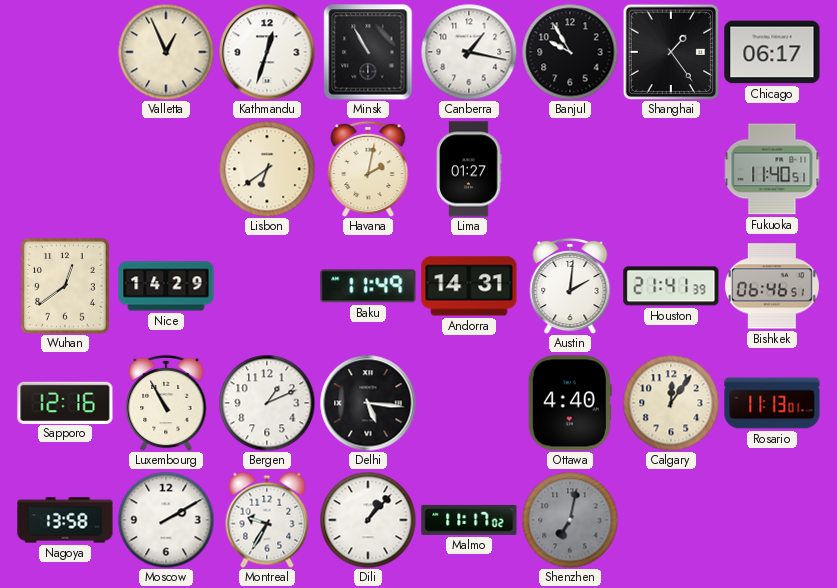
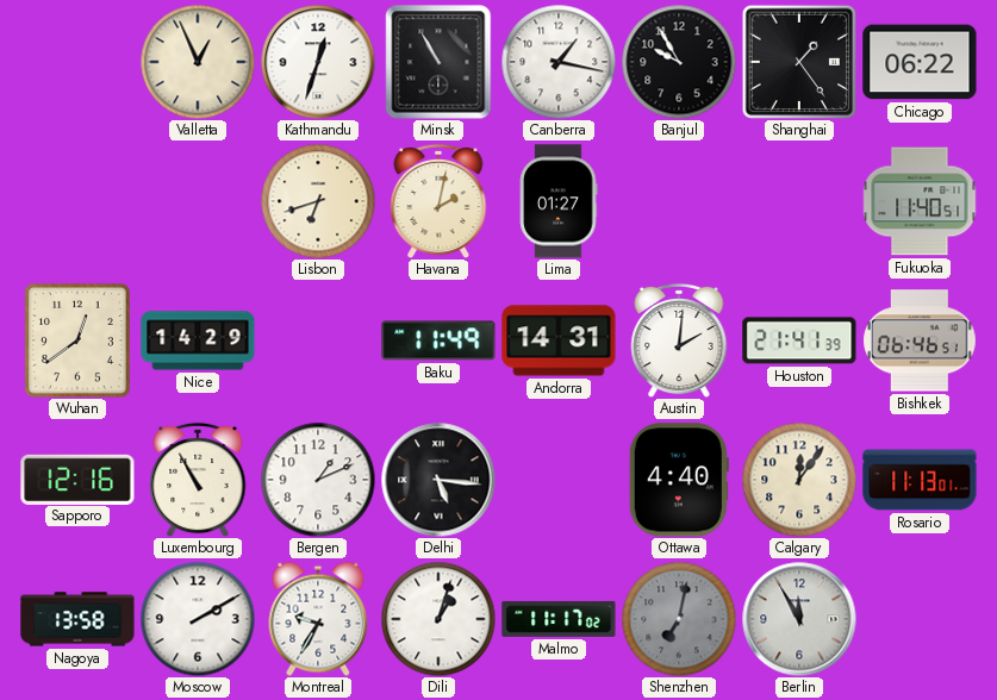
Chicago: 06:17 -> 06:22
Lisbon: 6:39 -> 6:42
Dili: 1:07 -> 1:03
Berlin: none -> 11:55
